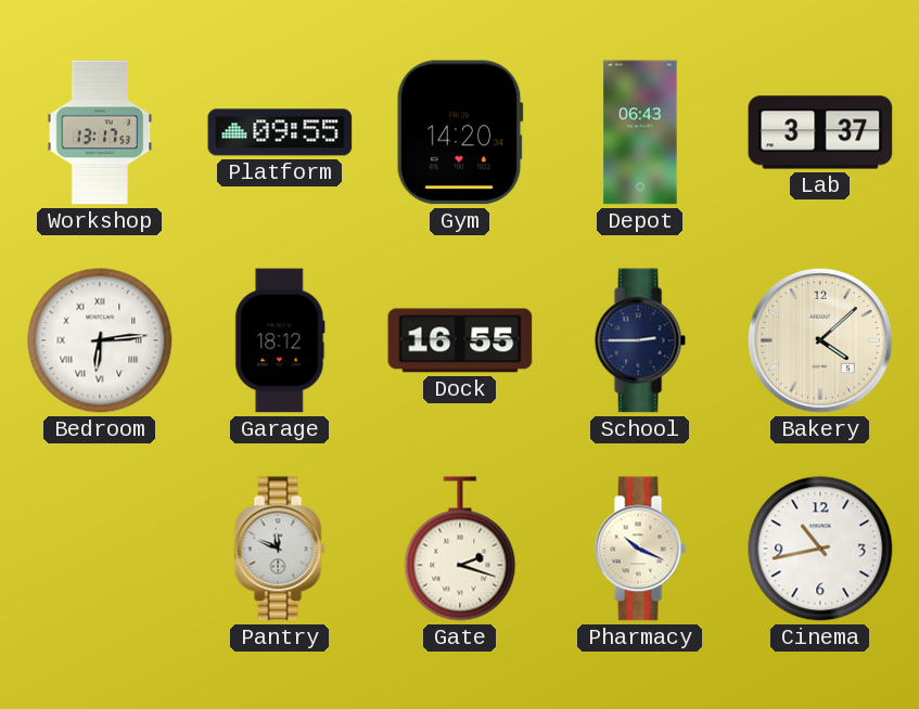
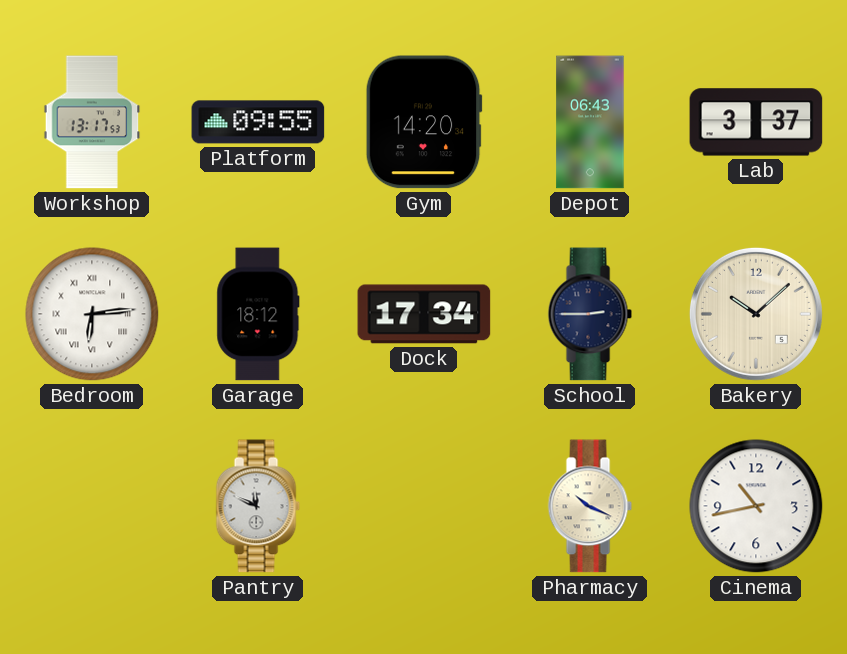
Dock: 16:55 -> 17:34
Bakery: 4:08 -> 10:08
Gate: 2:18 -> none
